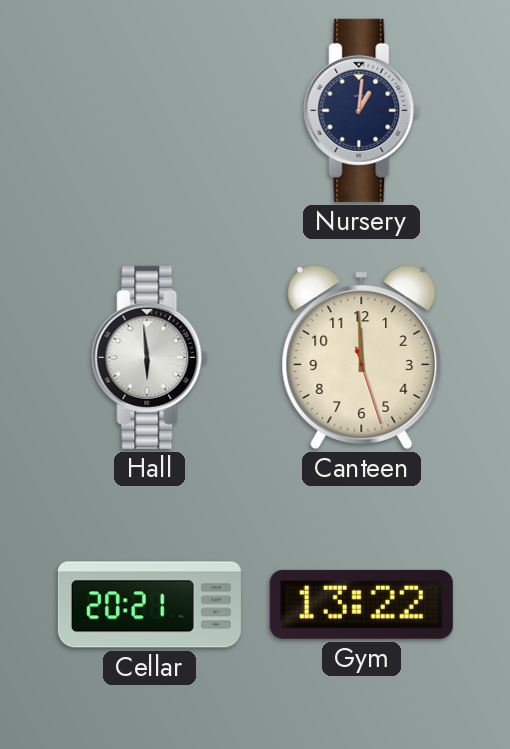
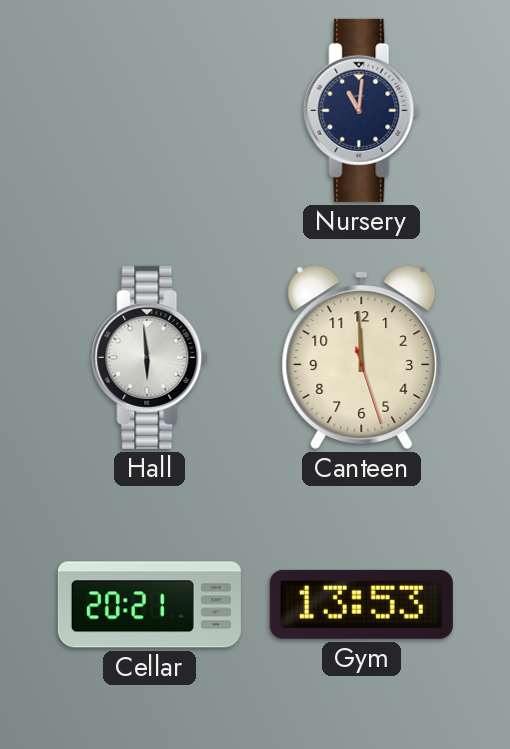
Nursery: 1:01 -> 11:01
Gym: 13:22 -> 13:53
